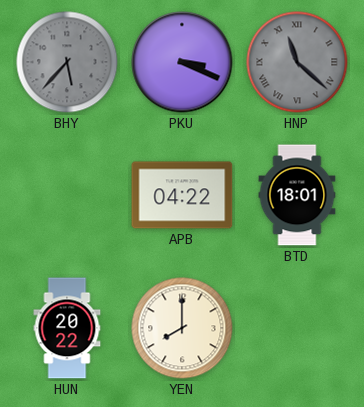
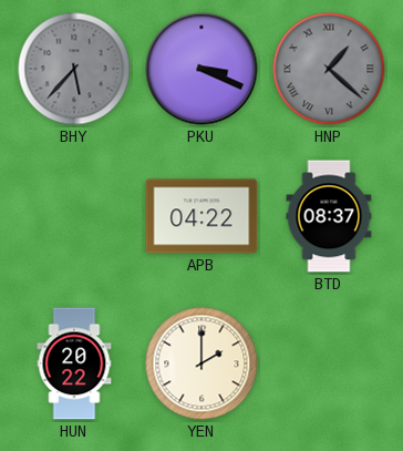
HNP: 11:22 -> 1:22
BTD: 18:01 -> 08:37
YEN: 8:00 -> 2:00
